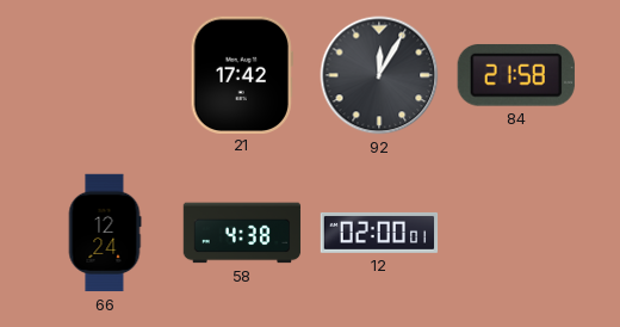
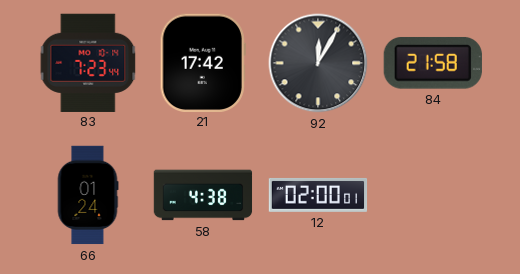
83: none -> 7:23
66: 12:24 -> 01:24
